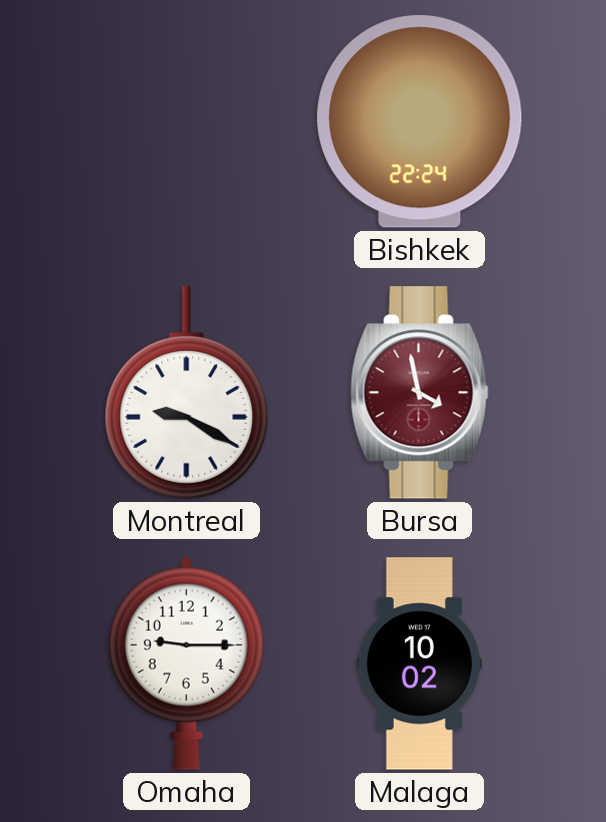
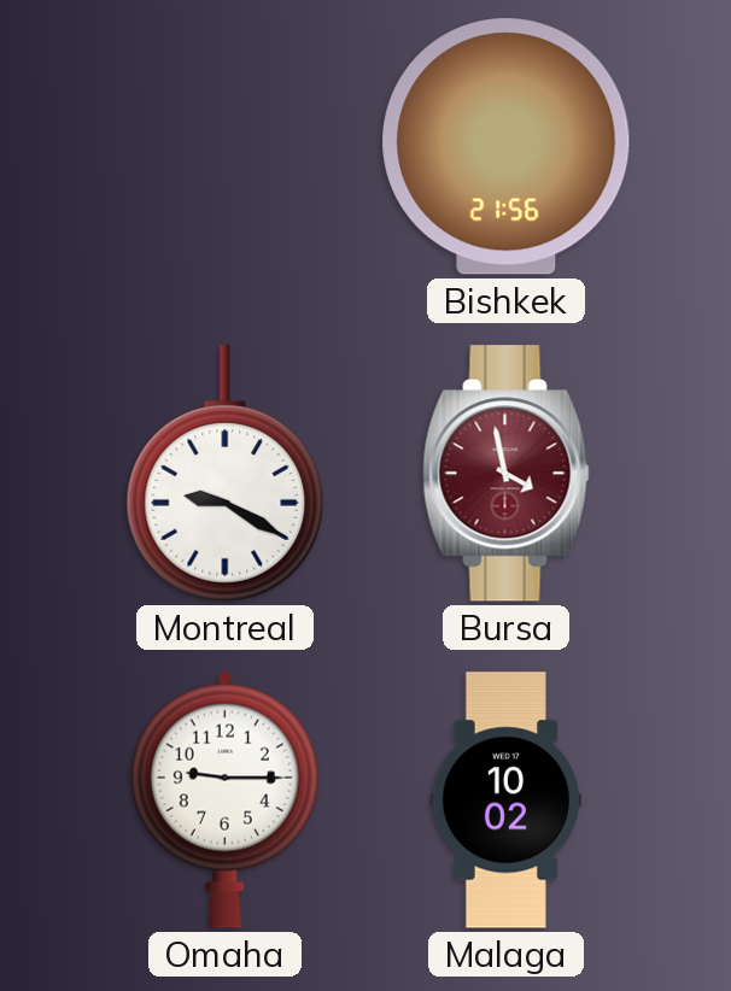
Bishkek: 22:24 -> 21:56
